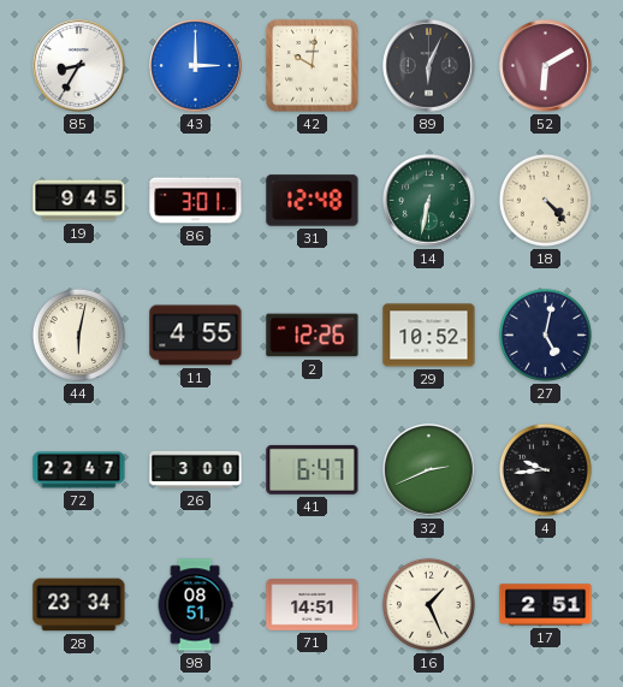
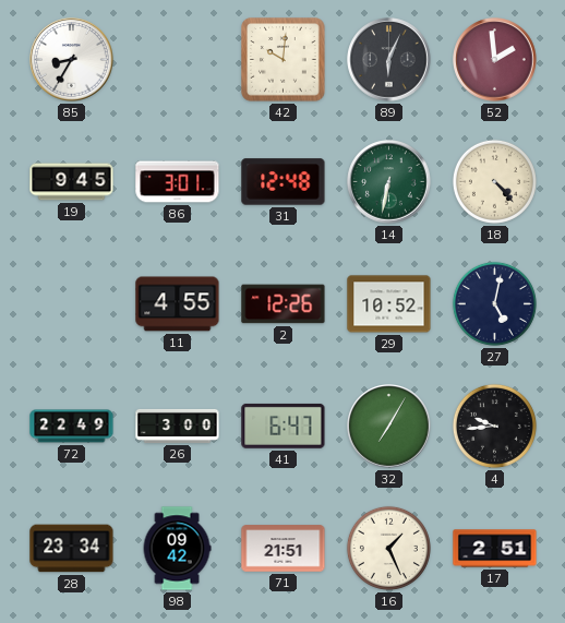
43: 3:00 -> none
52: 6:10 -> 1:59
44: 6:02 -> none
72: 22:47 -> 22:49
32: 2:41 -> 7:05
98: 08:51 -> 09:42
71: 14:51 -> 21:51
